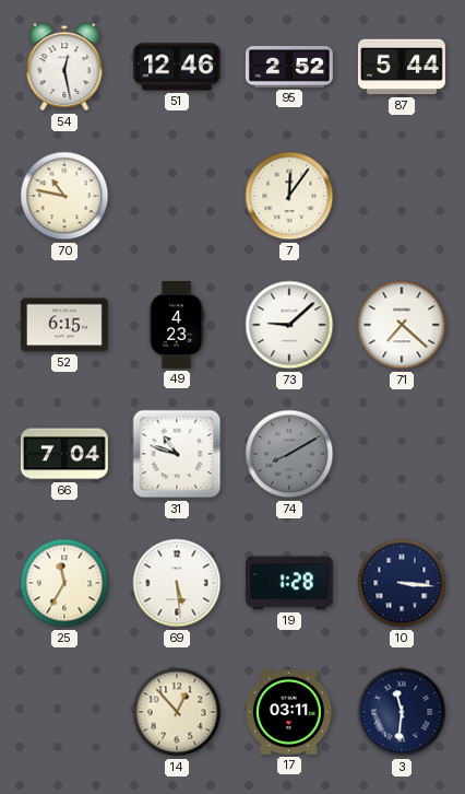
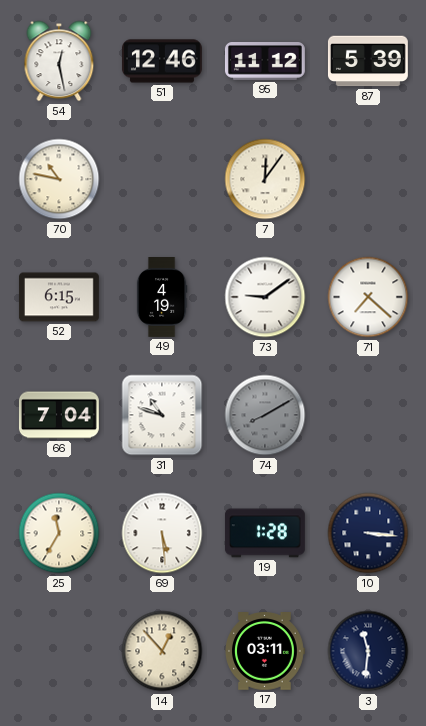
95: 2:52 -> 11:12
87: 5:44 -> 5:39
49: 4:23 -> 4:19
73: 9:08 -> 9:09
